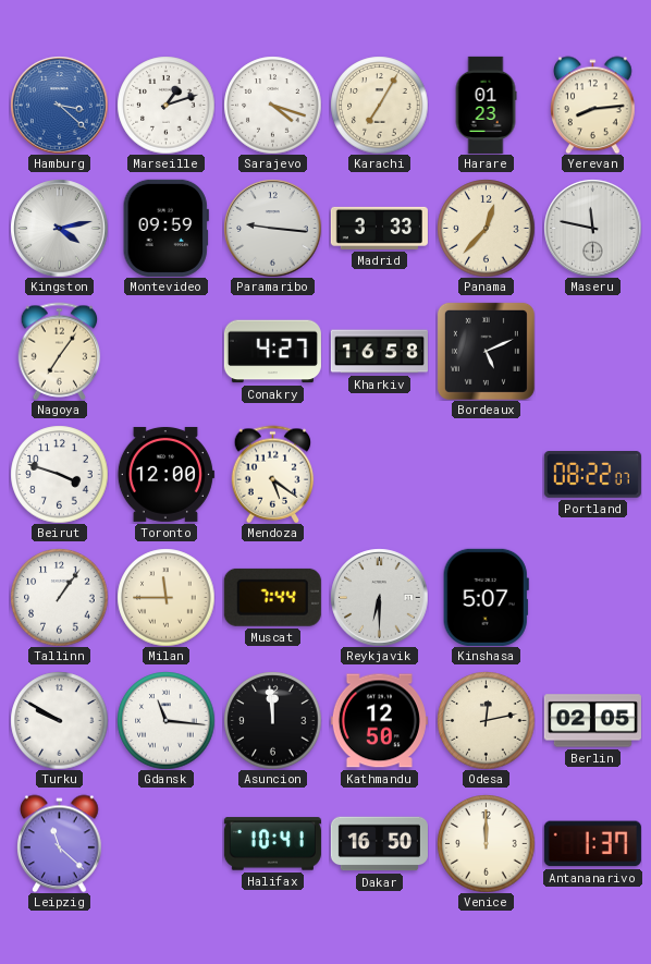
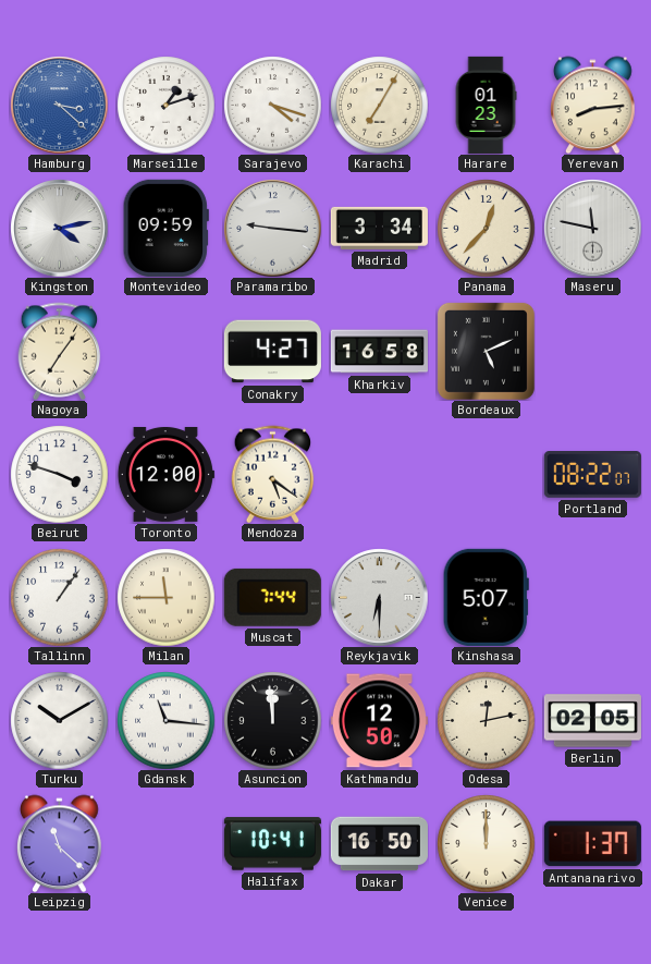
Madrid: 3:33 -> 3:34
Turku: 9:50 -> 10:10
